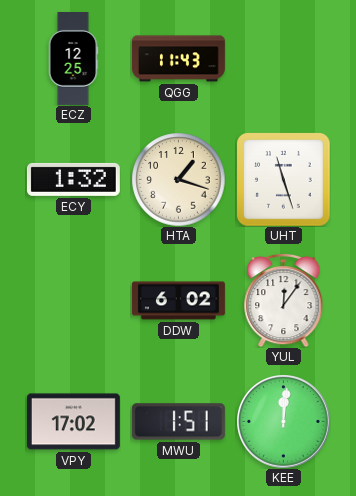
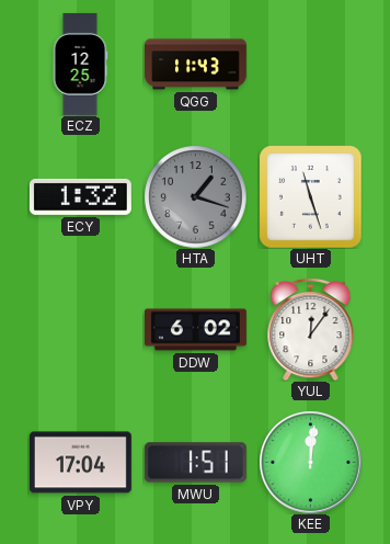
HTA dial: cream -> grey
VPY: 17:02 -> 17:04
